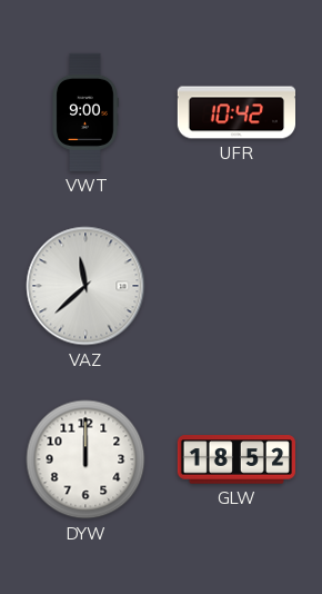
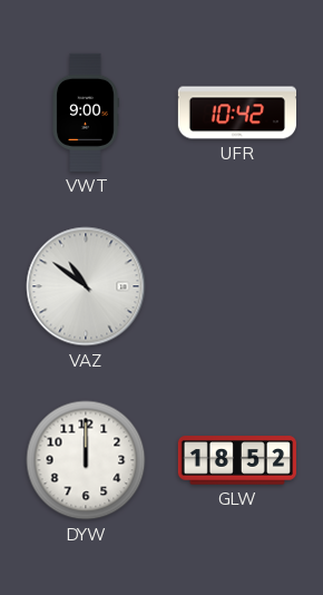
VAZ: 11:38 -> 10:51
